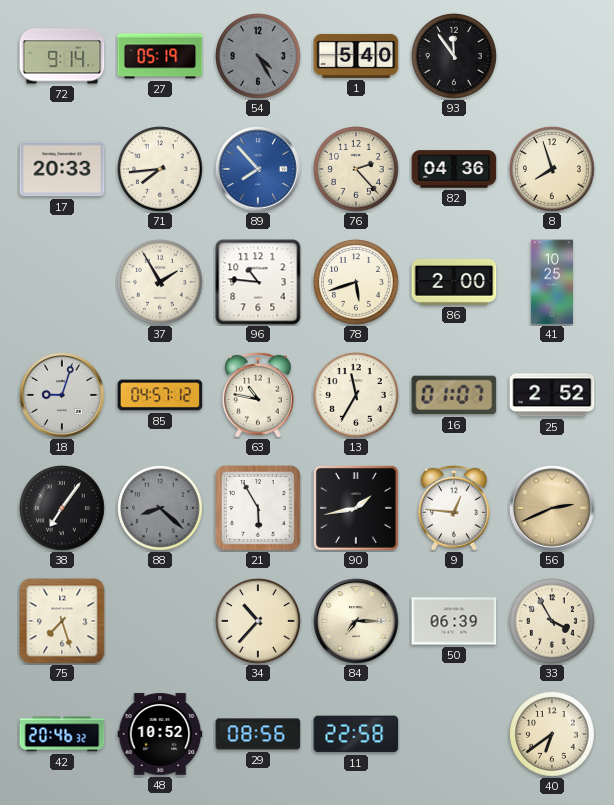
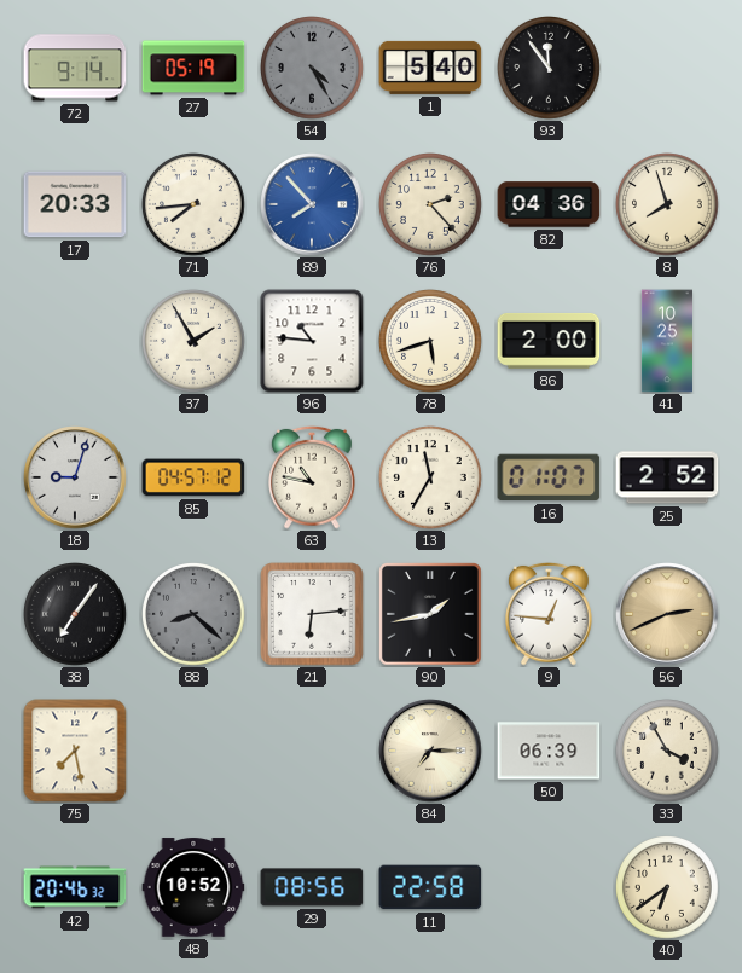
21: 5:55 -> 6:14
75: 7:27 -> 7:28
34: 10:37 -> none
